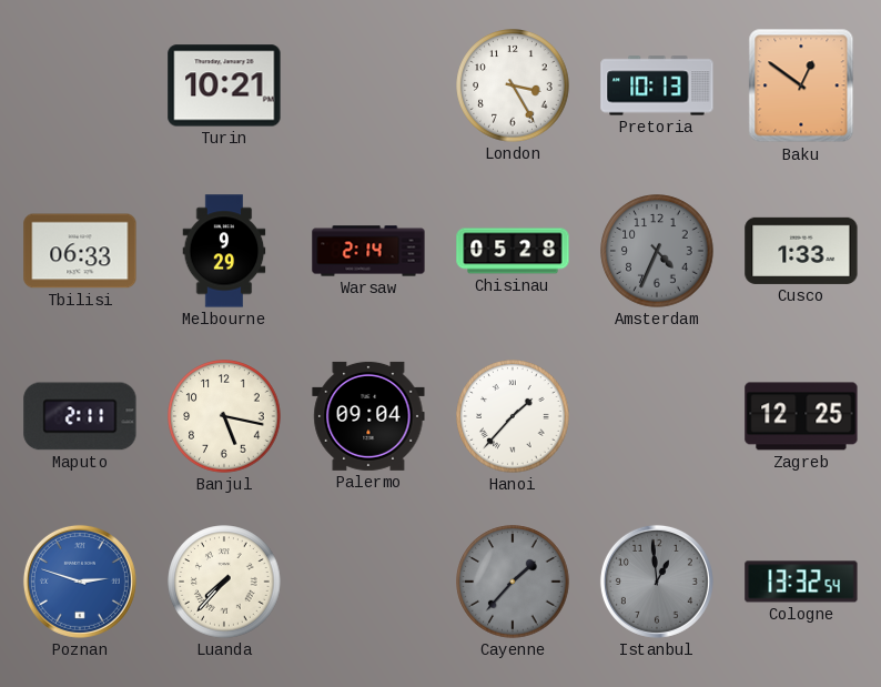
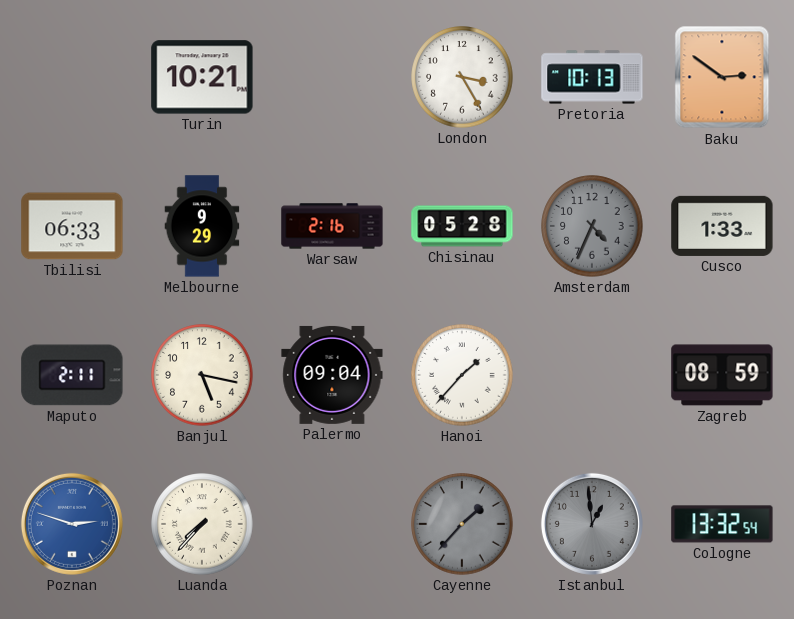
Baku: 12:51 -> 2:51
Warsaw: 2:14 -> 2:16
Zagreb: 12:25 -> 08:59
